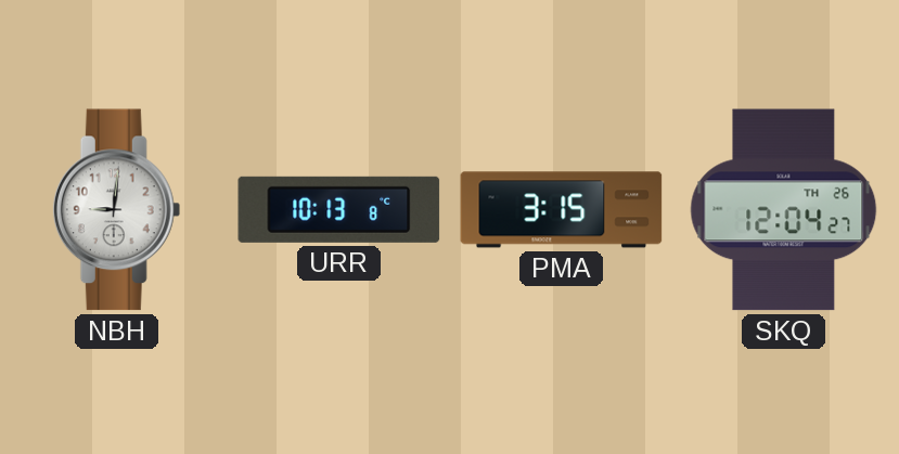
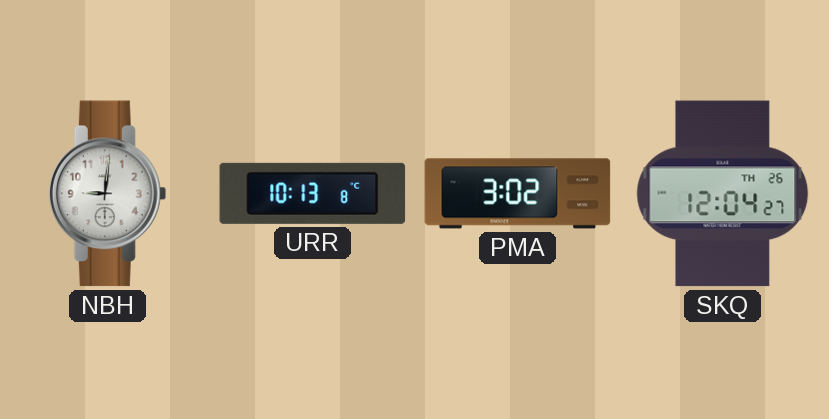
PMA: 3:15 -> 3:02
